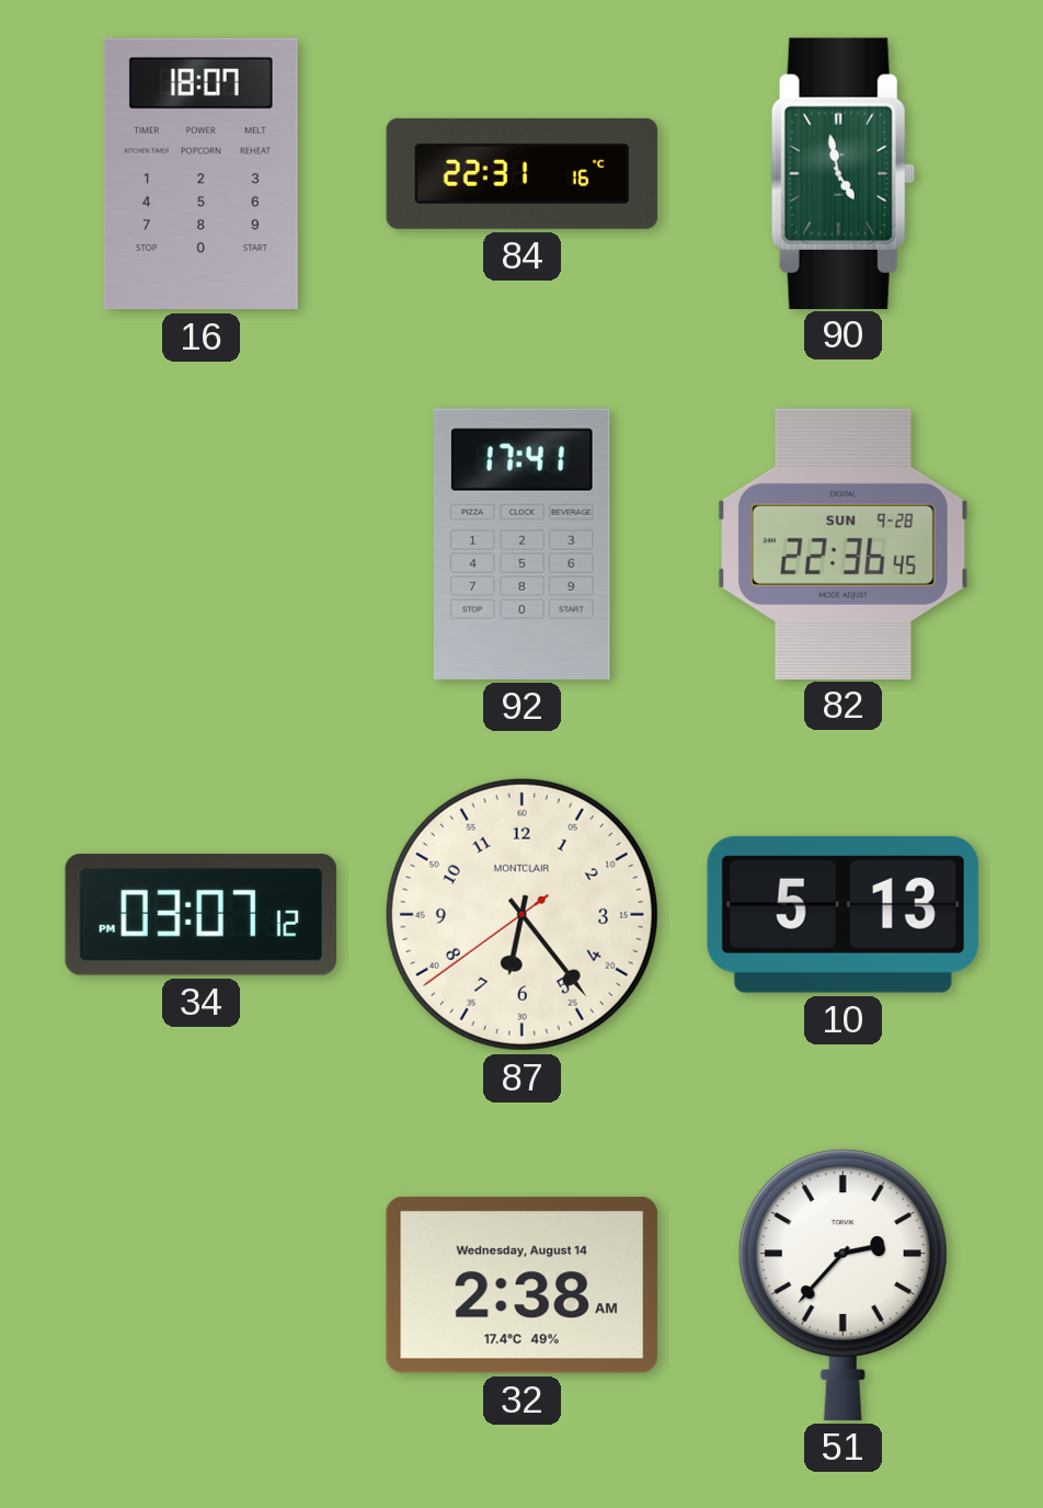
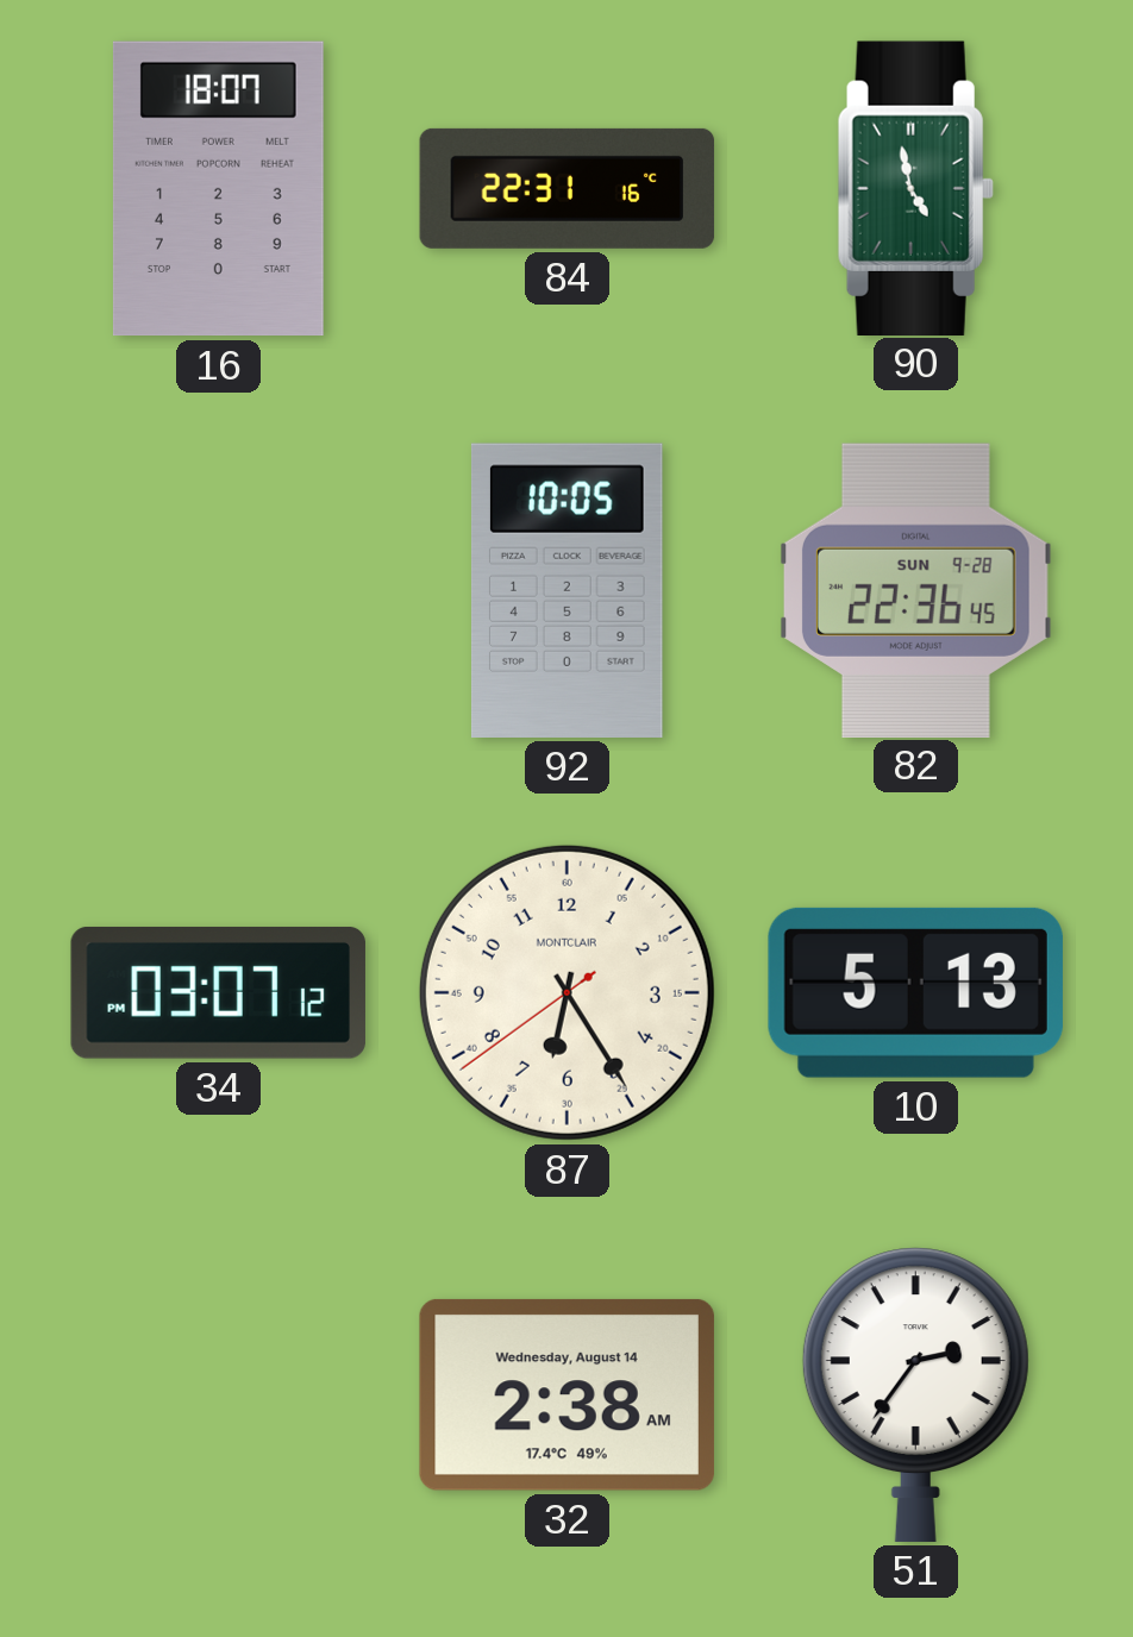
92: 17:41 -> 10:05
87: 6:23 -> 6:24
51: 2:37 -> 2:36
